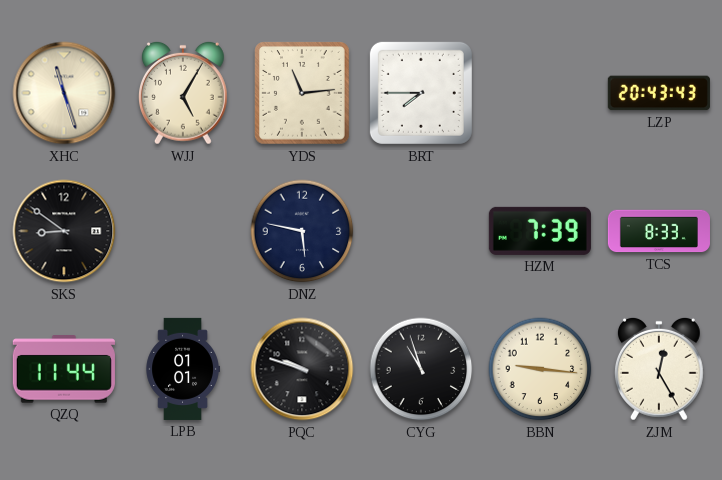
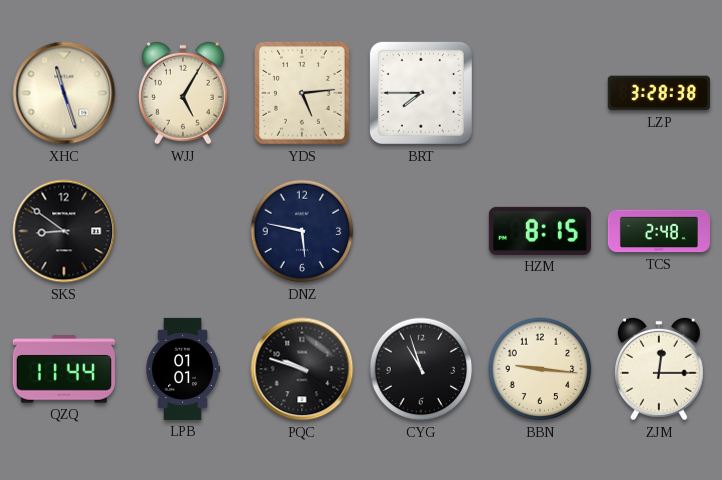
YDS: 11:14 -> 5:14
LZP: 20:43 -> 3:28
HZM: 7:39 -> 8:15
TCS: 8:33 -> 2:48
ZJM: 12:25 -> 12:15
